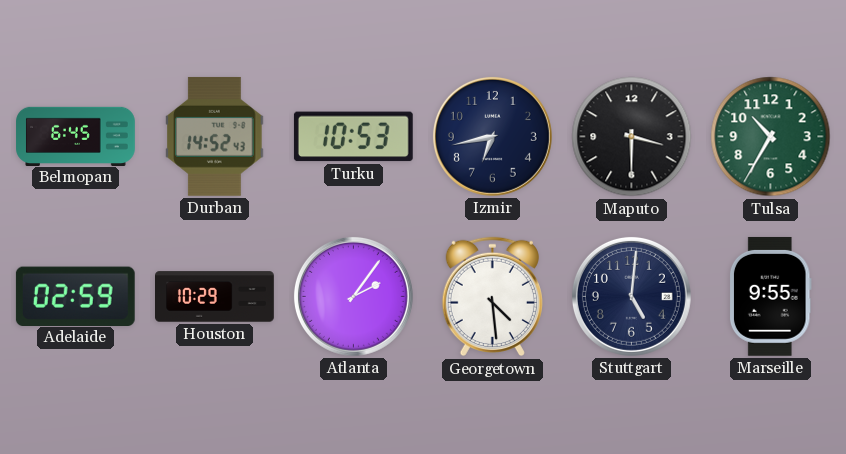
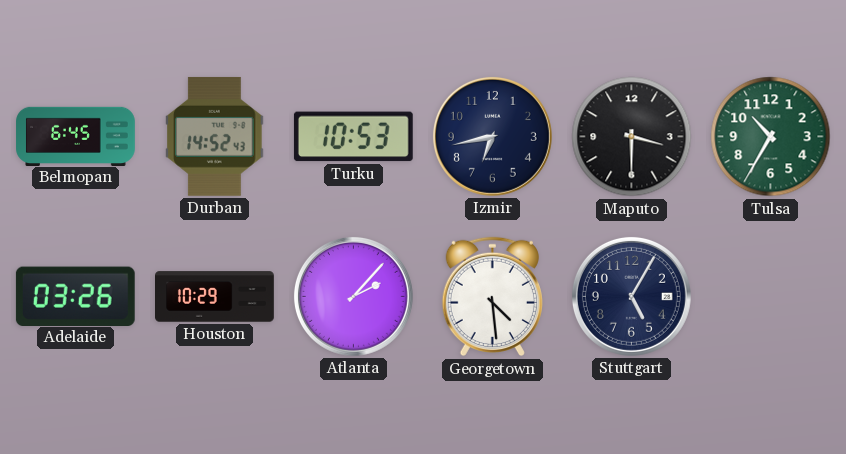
Adelaide: 02:59 -> 03:26
Atlanta: 2:06 -> 2:07
Stuttgart: 5:01 -> 5:05
Marseille: 9:55 -> none
